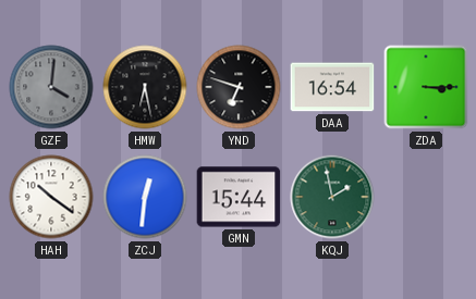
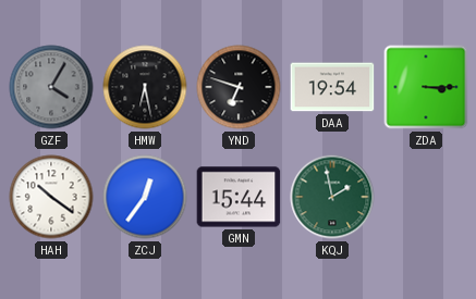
GZF: 4:01 -> 4:05
DAA: 16:54 -> 19:54
ZCJ: 12:31 -> 12:36
